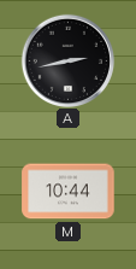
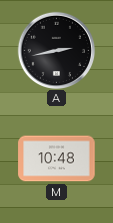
M: 10:44 -> 10:48
